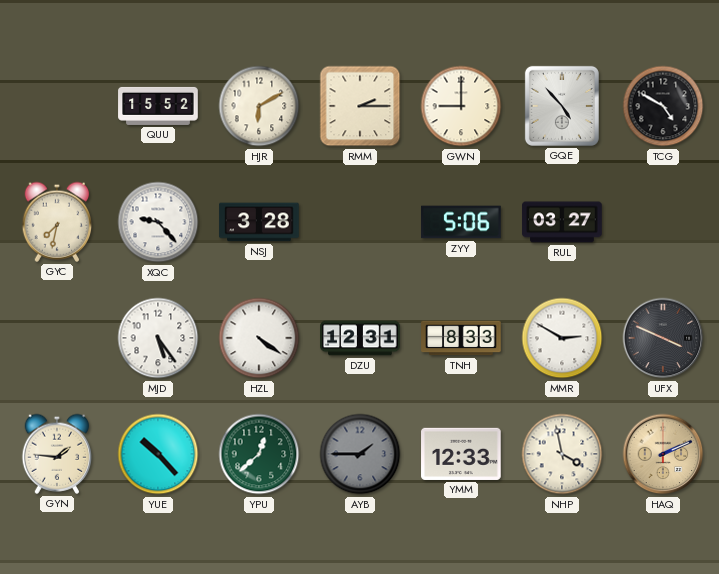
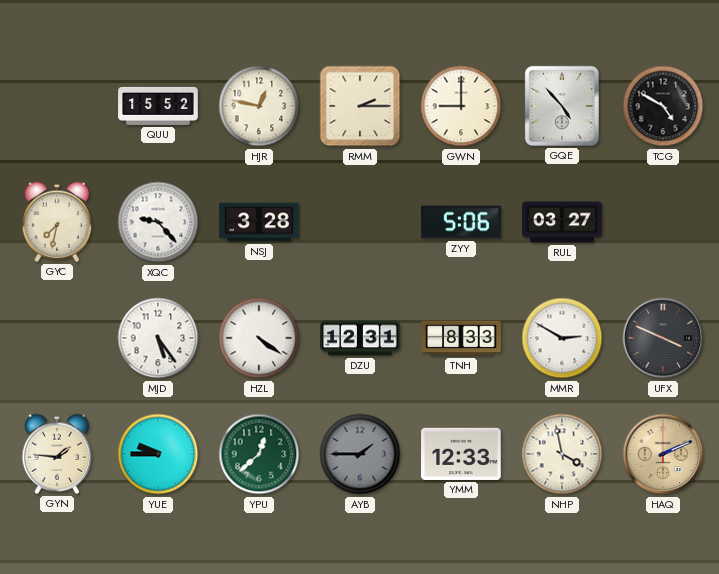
HJR: 6:10 -> 12:47
YUE: 10:23 -> 9:45
